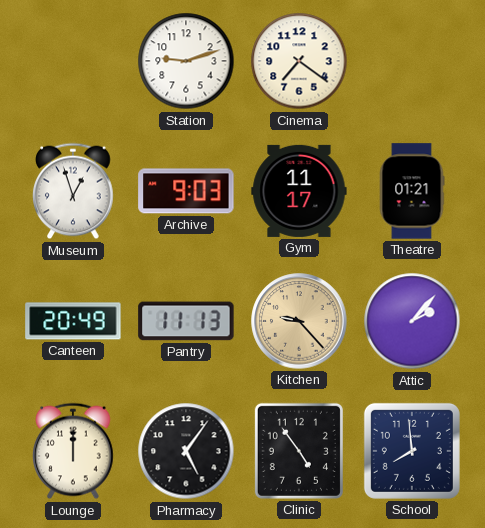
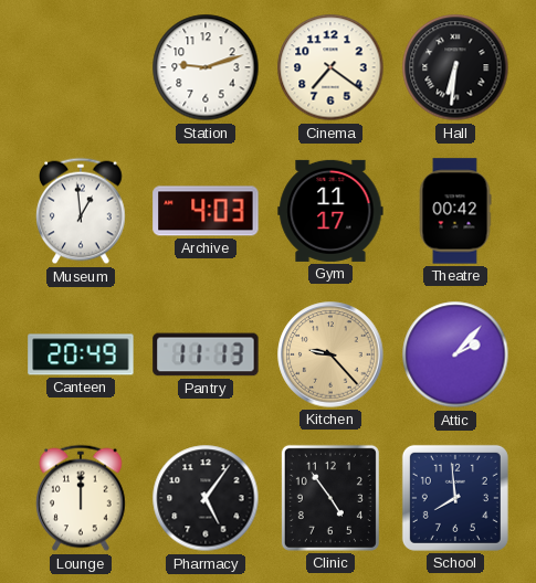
Hall: none -> 6:31
Museum: 12:57 -> 12:59
Archive: 9:03 -> 4:03
Theatre: 01:21 -> 00:42
